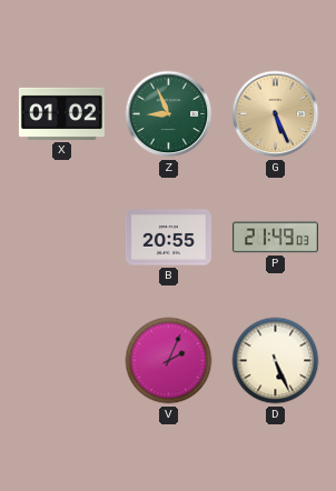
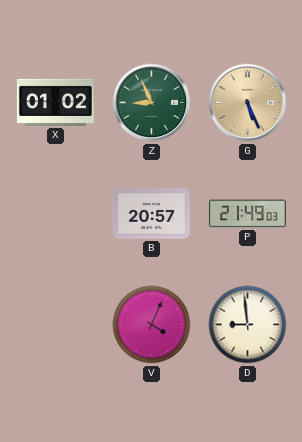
B: 20:55 -> 20:57
V: 2:04 -> 4:04
D: 5:26 -> 8:59
